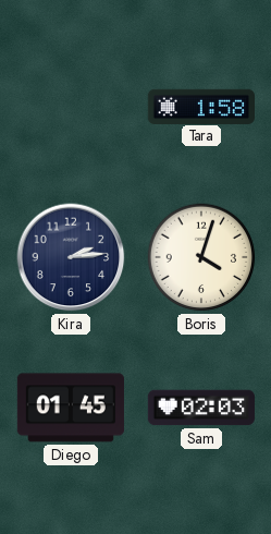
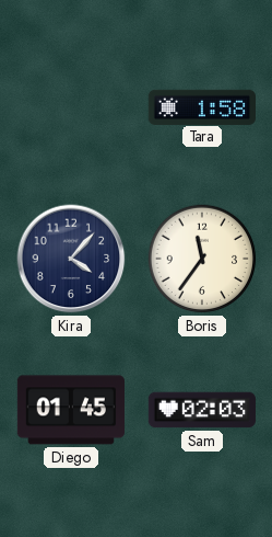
Kira: 2:14 -> 4:07
Boris: 4:03 -> 11:36
